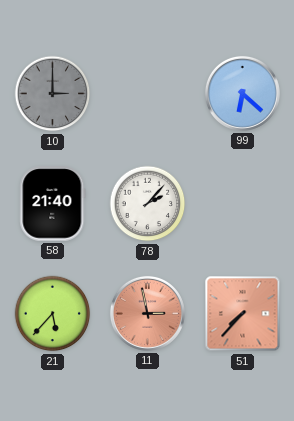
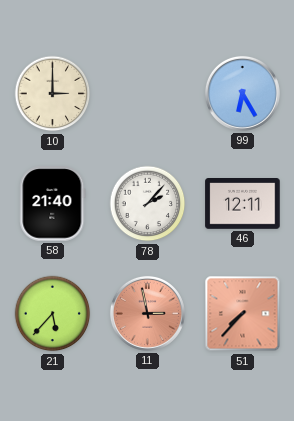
10 dial: grey -> cream
99: 6:22 -> 6:25
46: none -> 12:11
